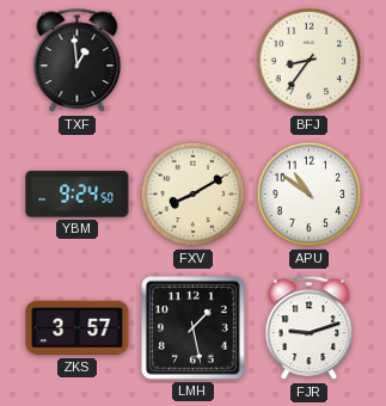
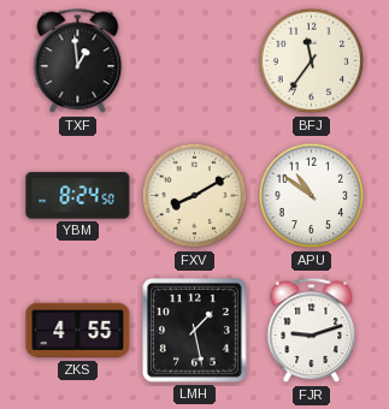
BFJ: 8:36 -> 11:36
YBM: 9:24 -> 8:24
ZKS: 3:57 -> 4:55
